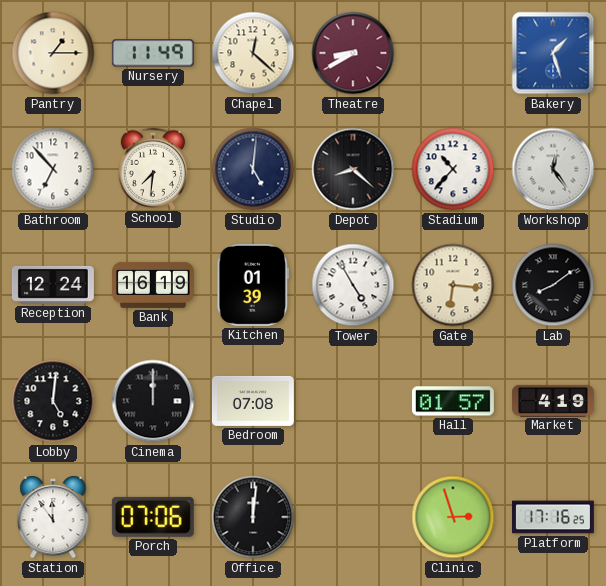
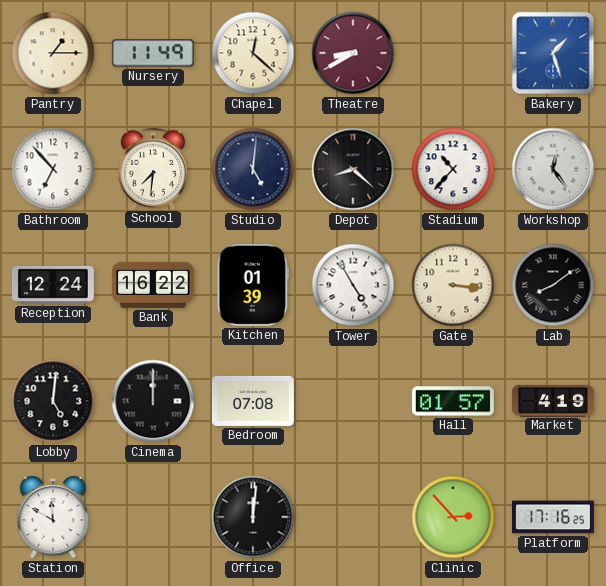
Bank: 16:19 -> 16:22
Gate: 6:16 -> 3:16
Station: 11:54 -> 11:50
Porch: 07:06 -> none
Clinic: 2:57 -> 2:53
